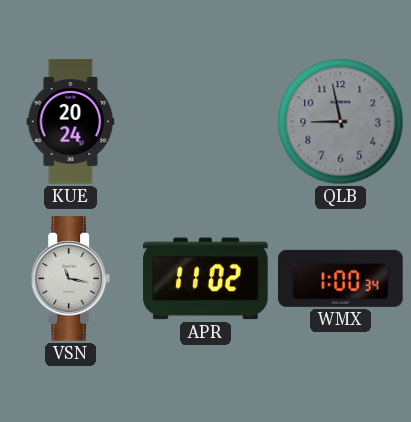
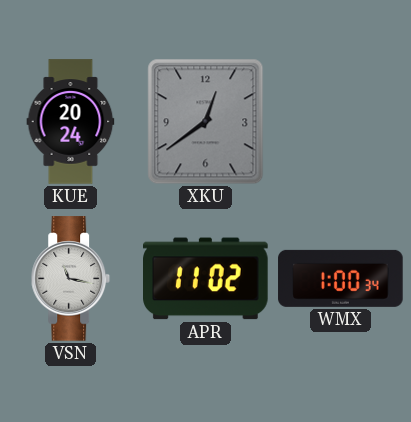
XKU: none -> 12:39
QLB: 8:58 -> none
